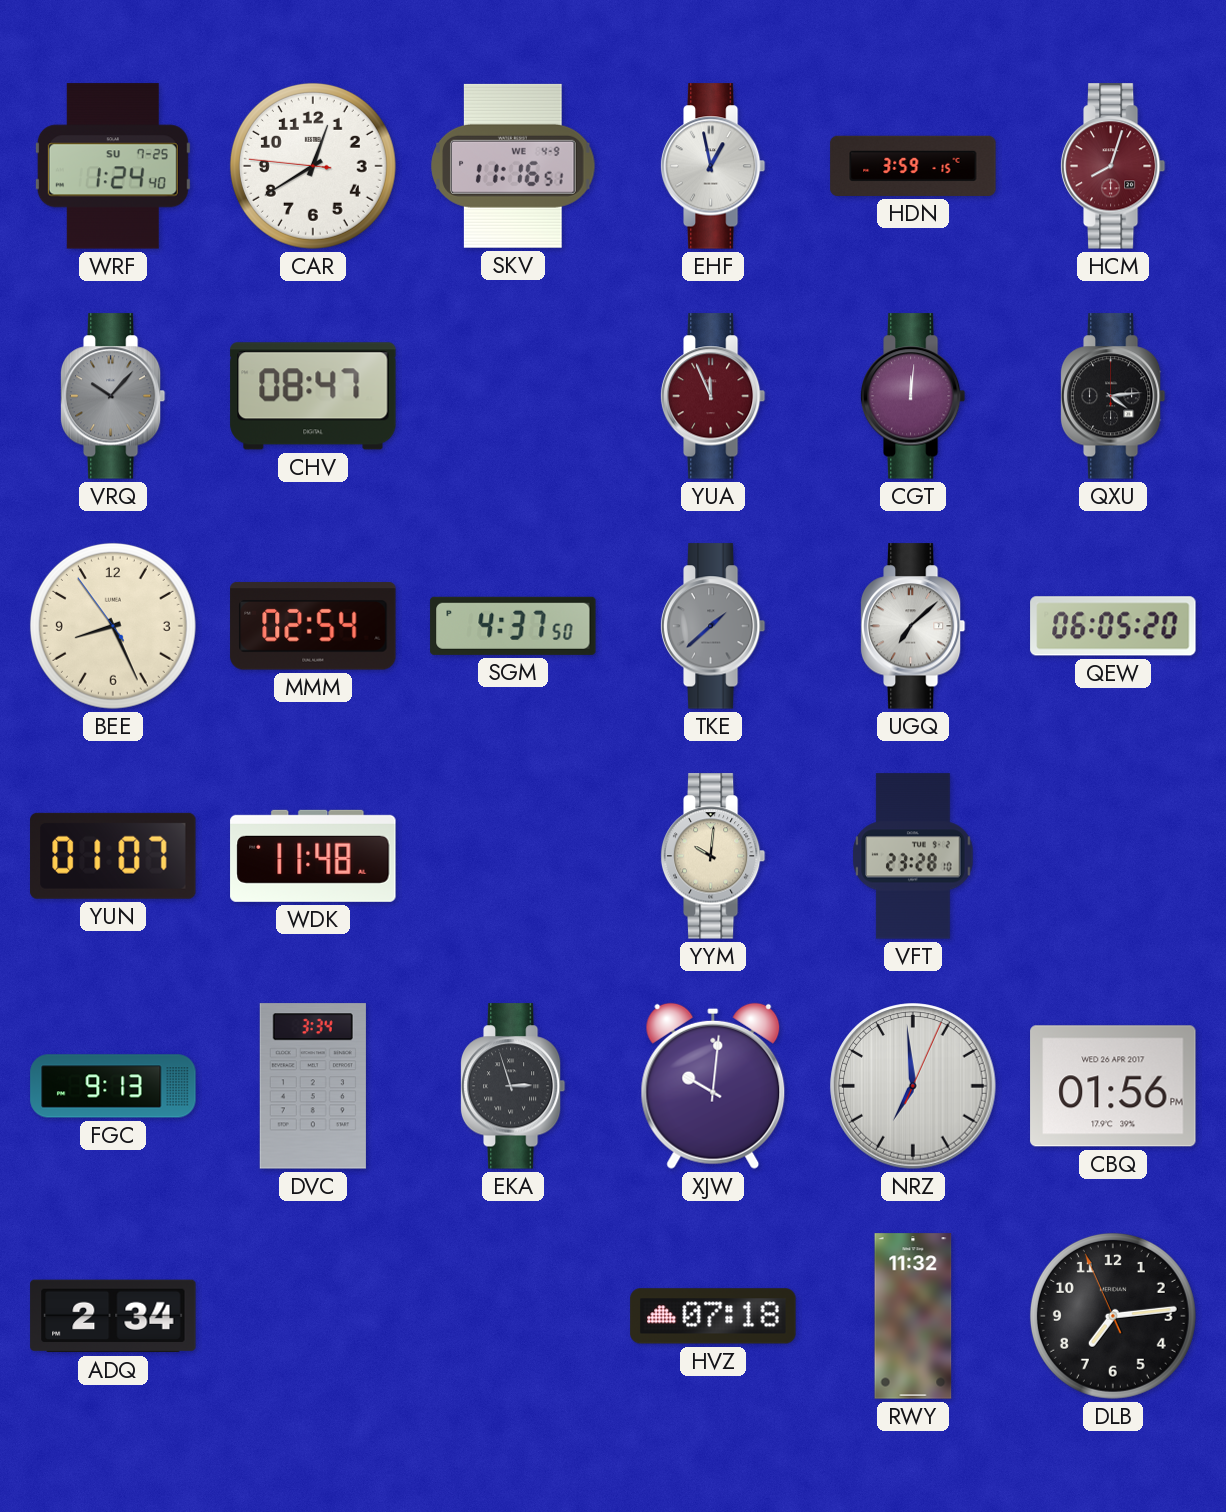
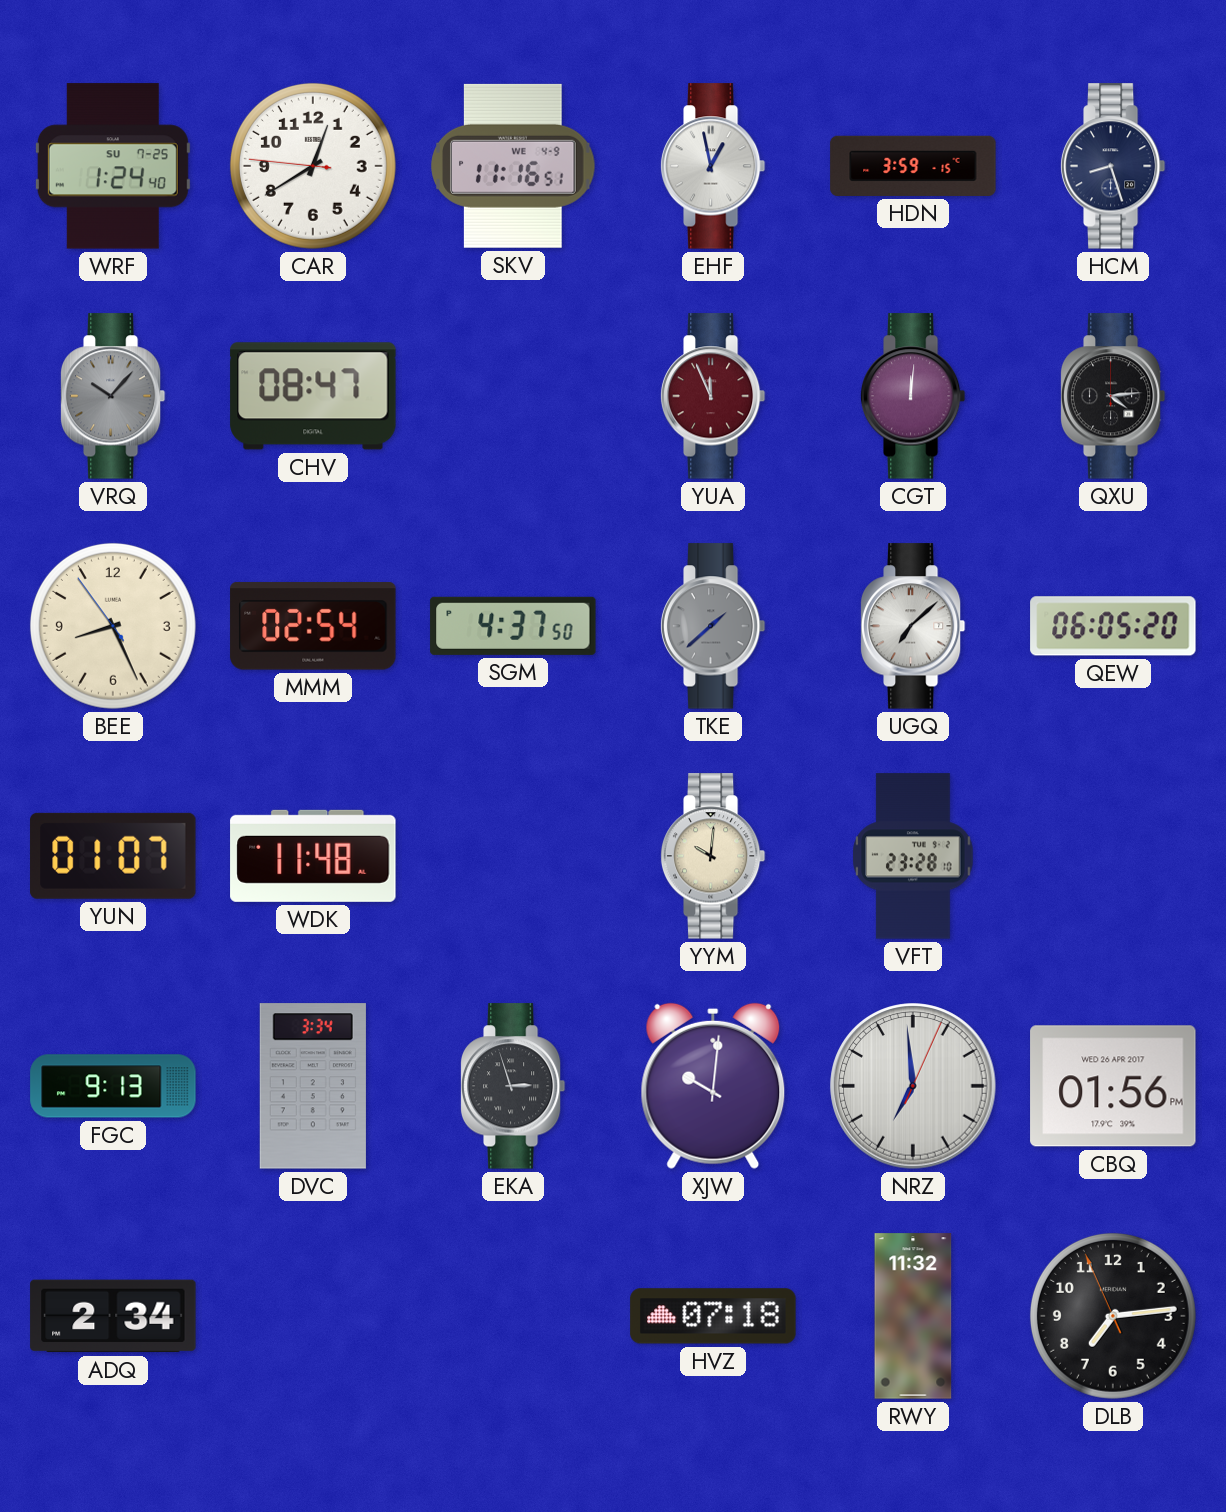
HCM: 8:03 -> 8:27
HCM dial: burgundy -> navy
